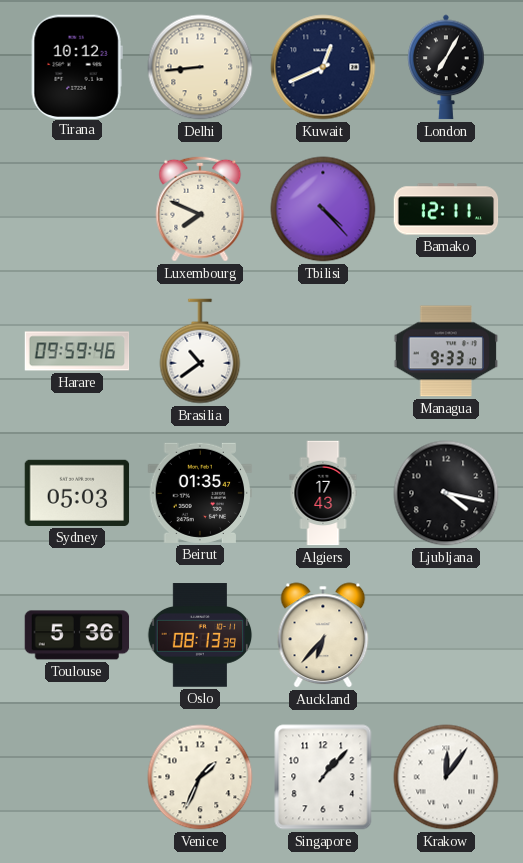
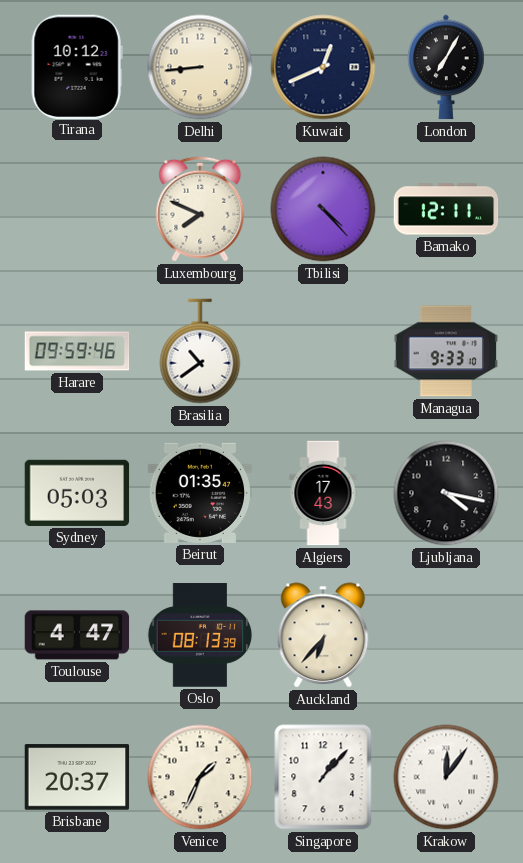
Toulouse: 5:36 -> 4:47
Brisbane: none -> 20:37
